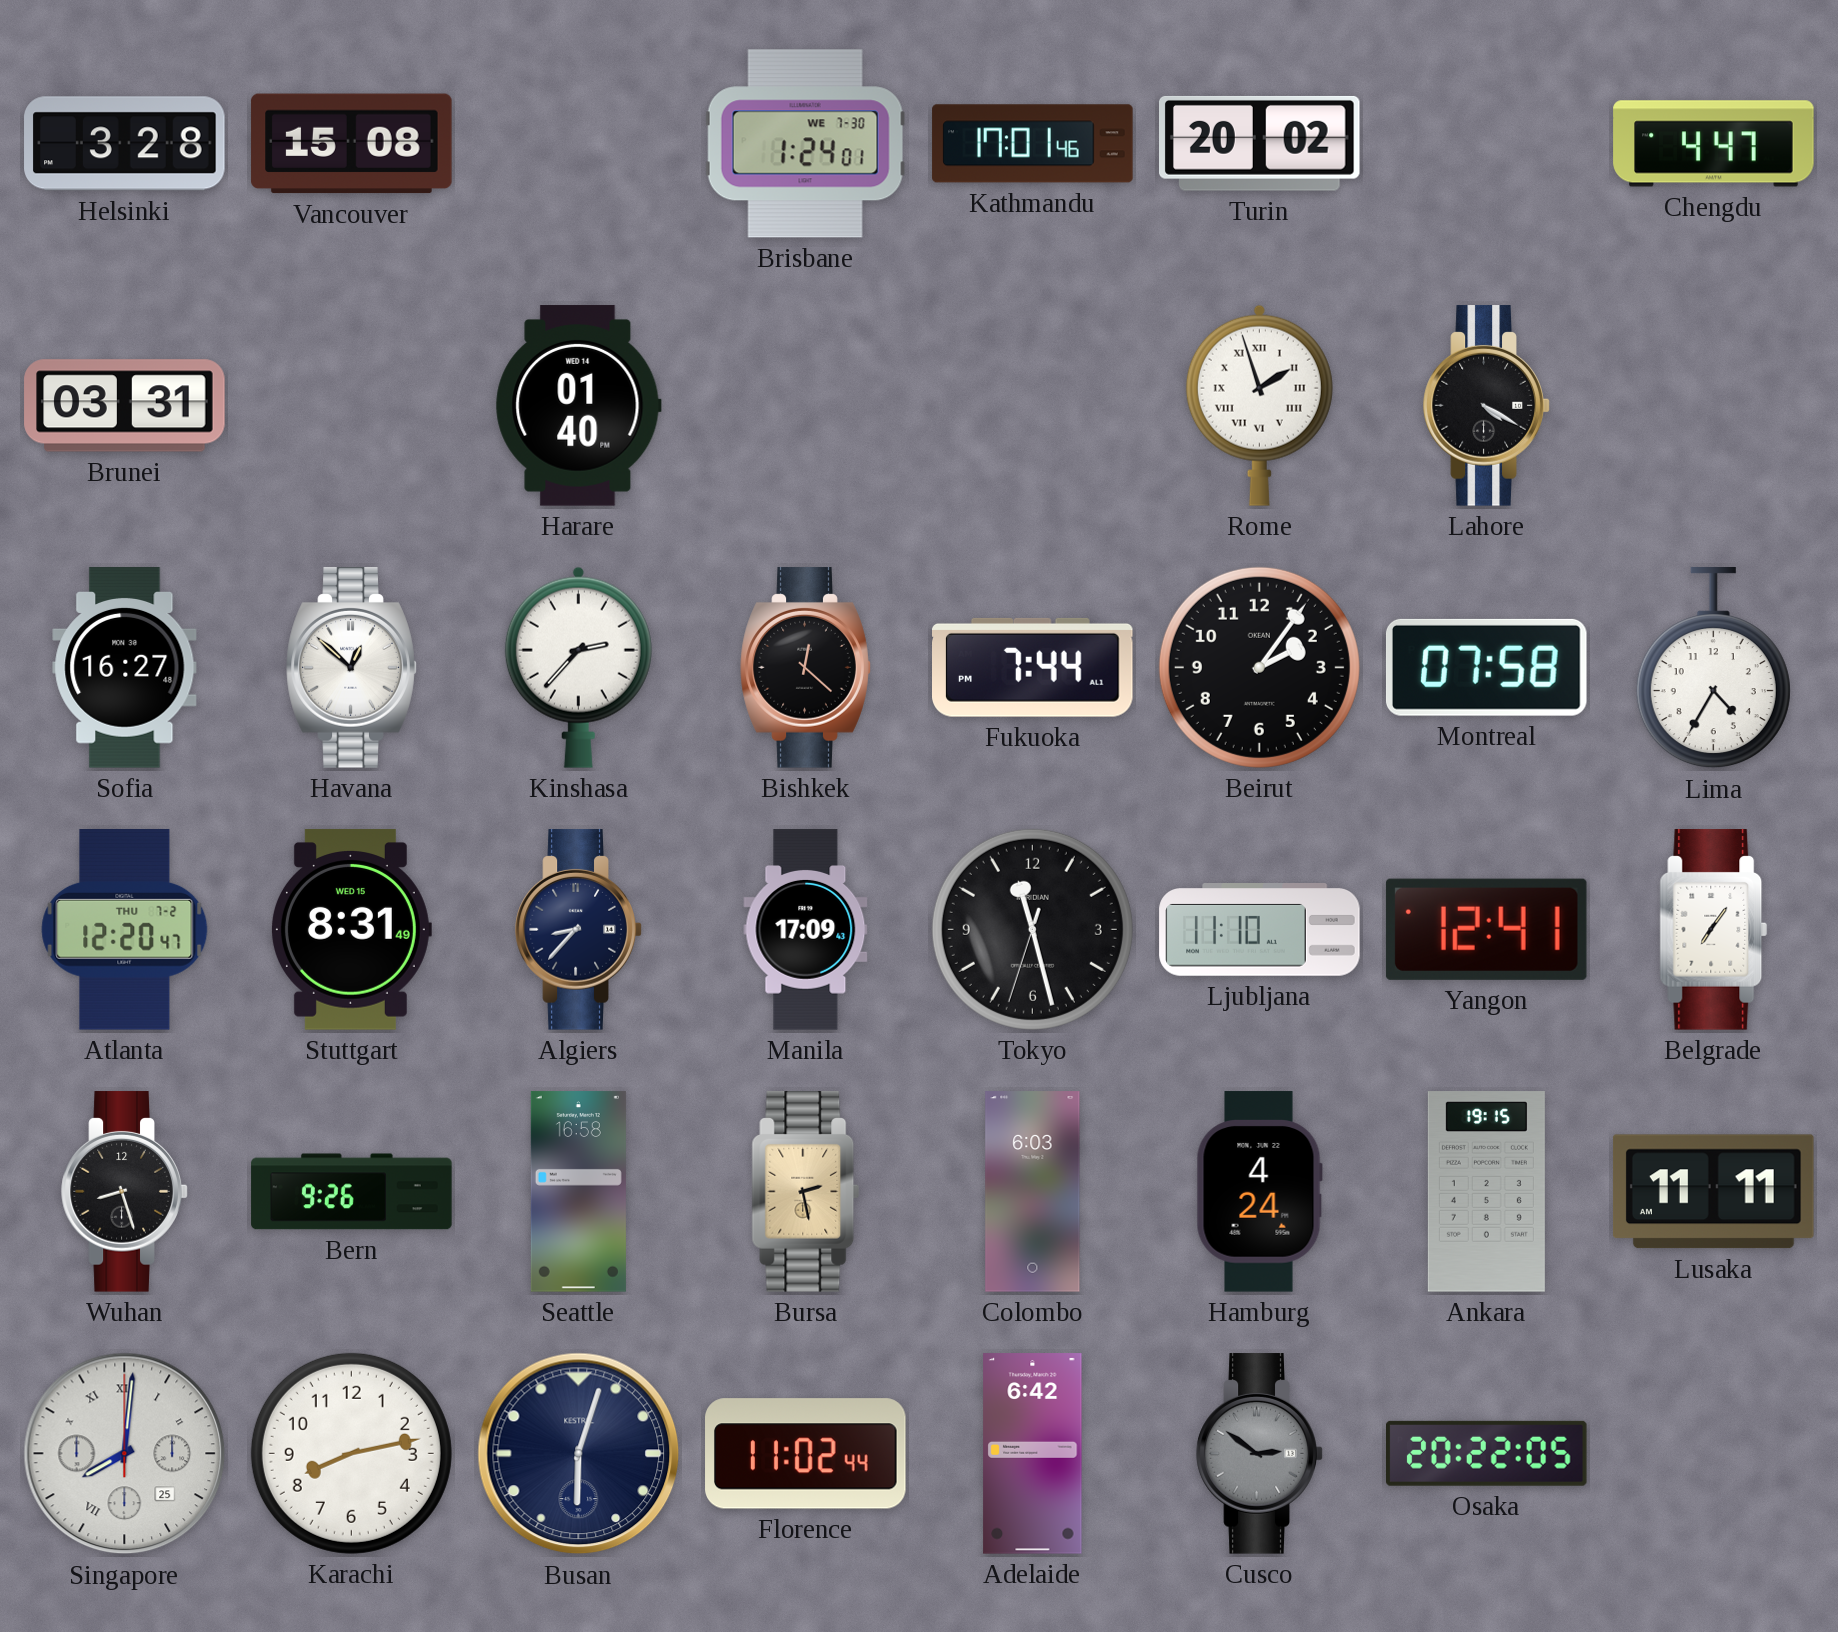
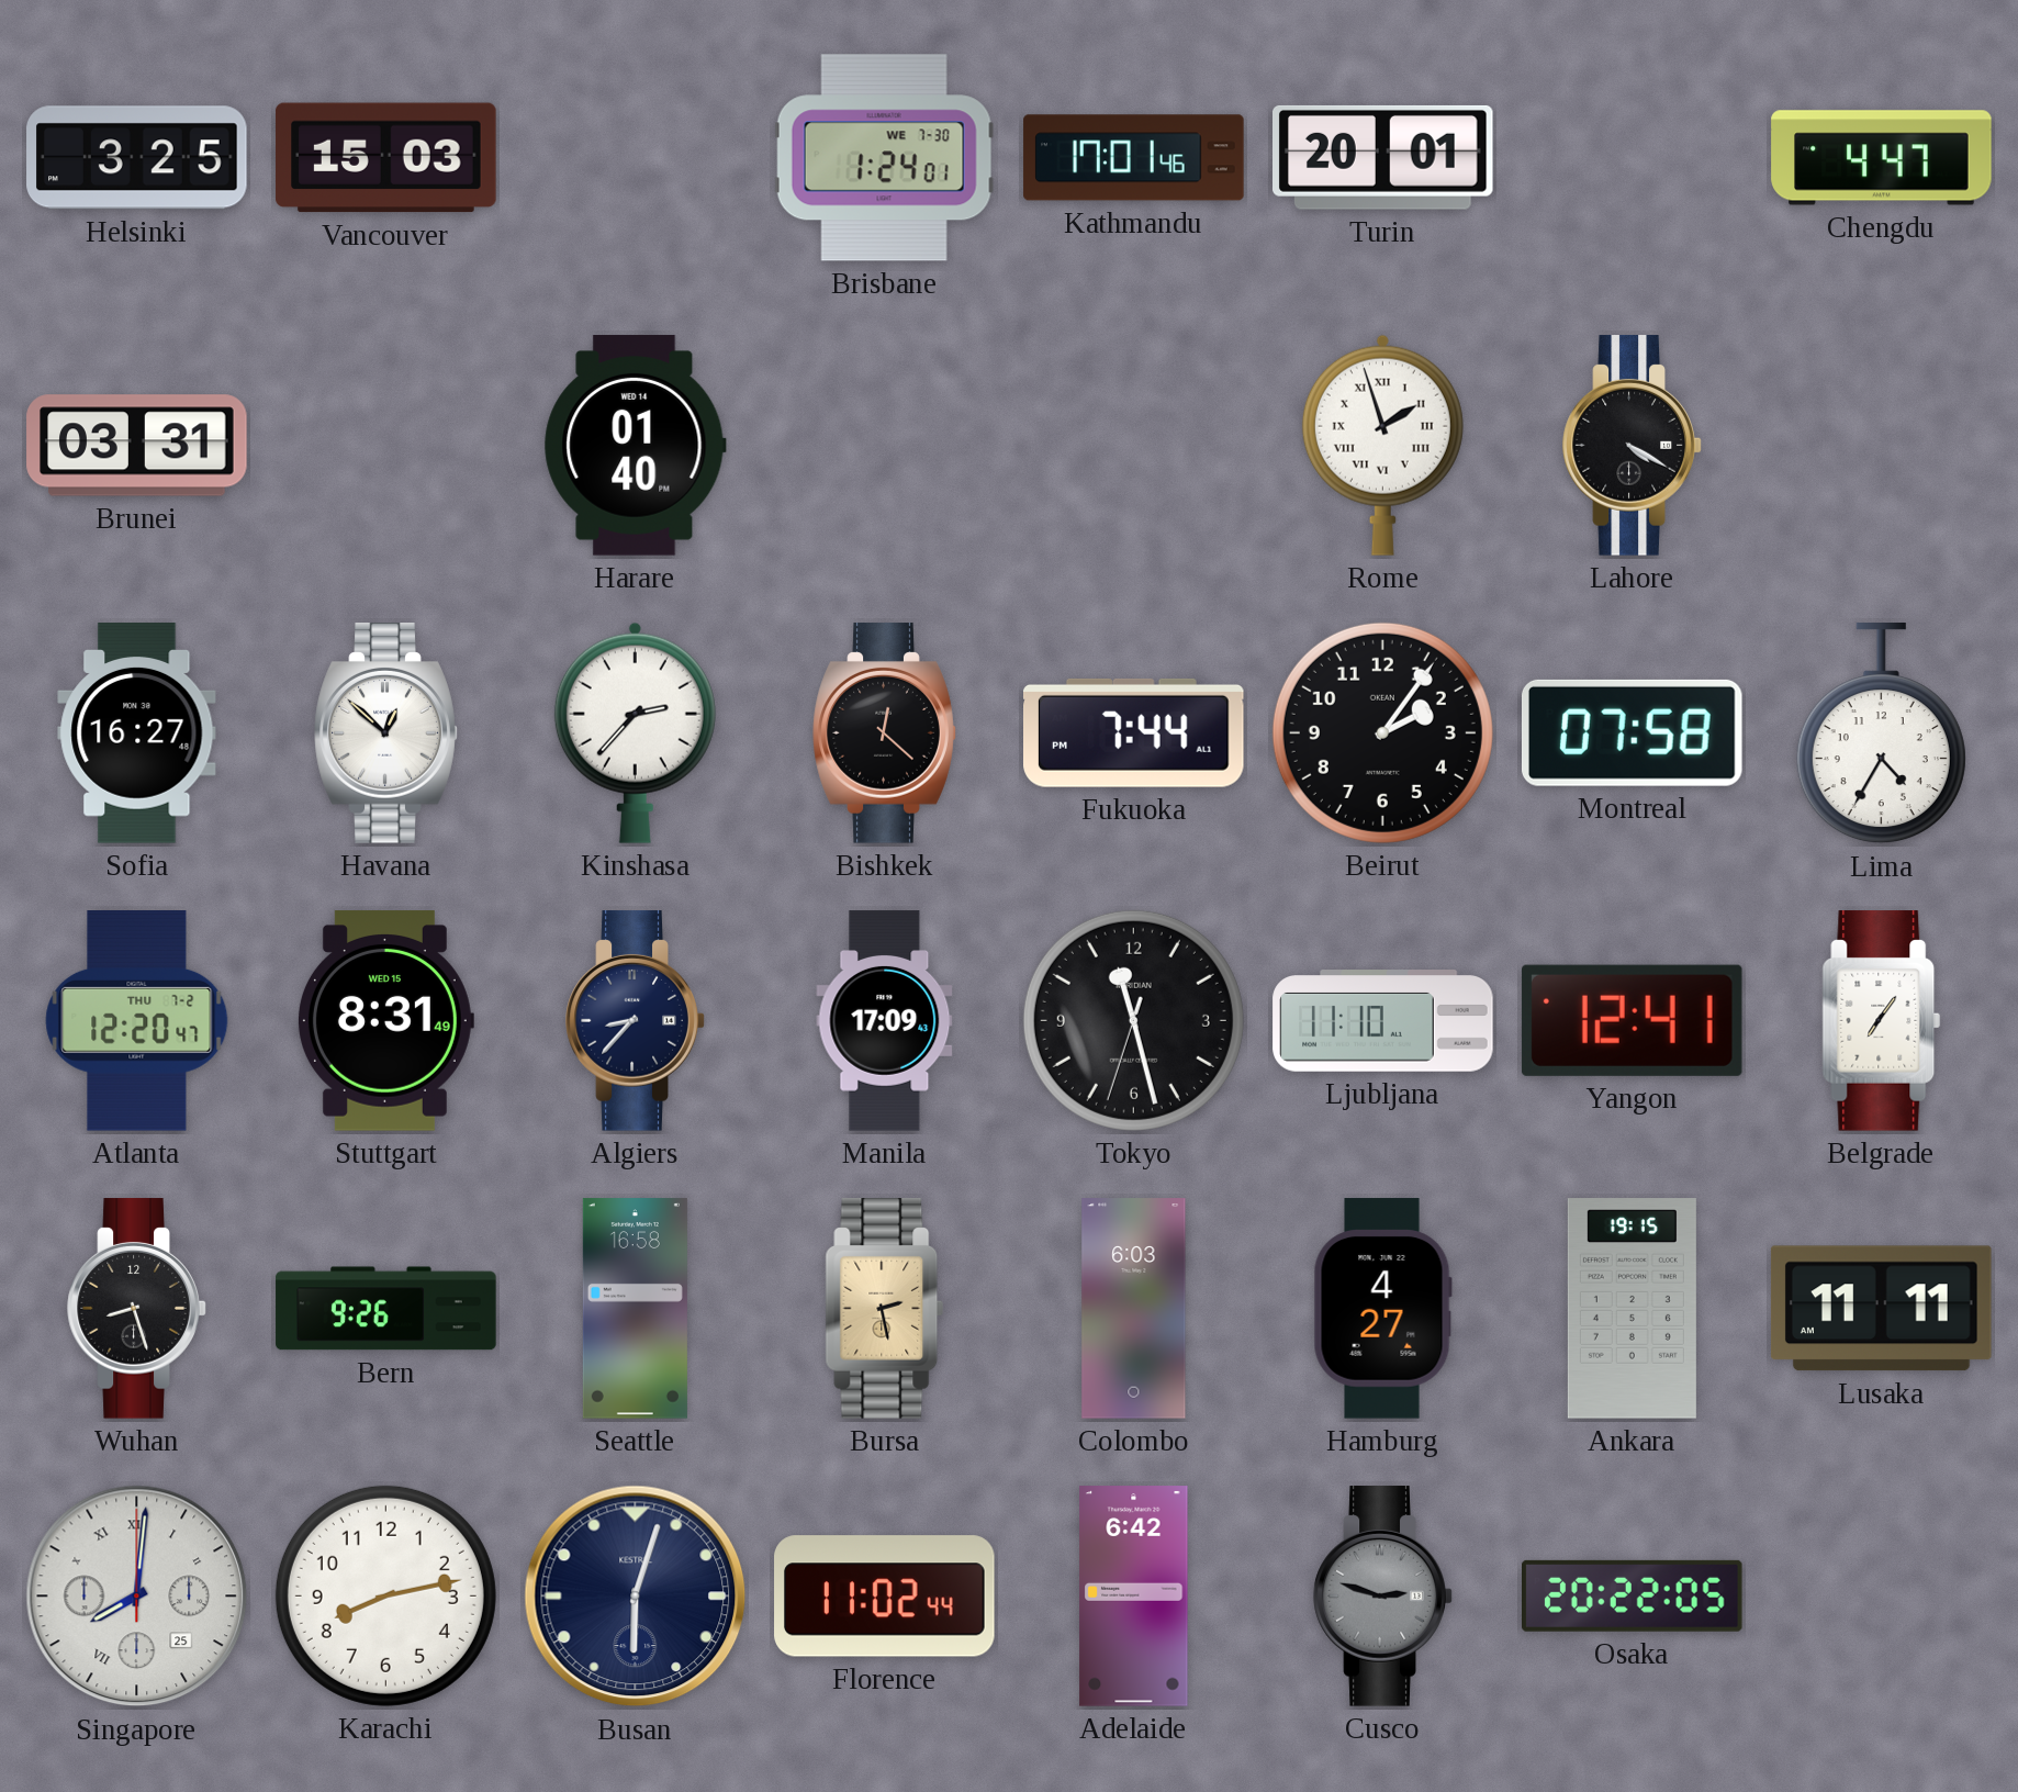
Helsinki: 3:28 -> 3:25
Vancouver: 15:08 -> 15:03
Turin: 20:02 -> 20:01
Hamburg: 4:24 -> 4:27
Cusco: 2:51 -> 2:48
